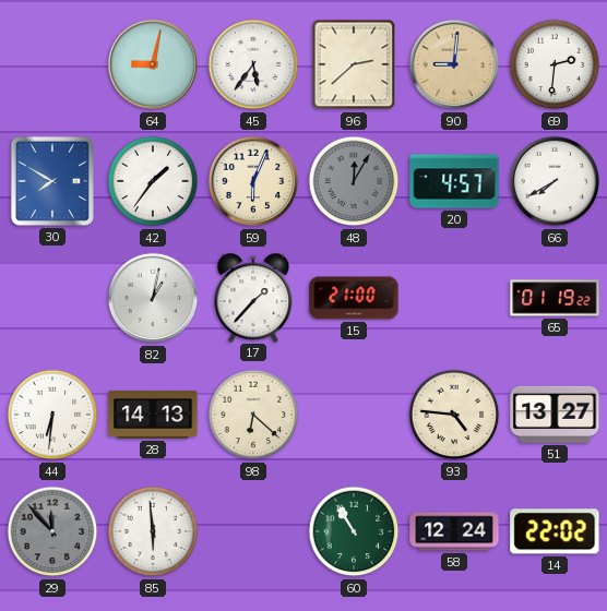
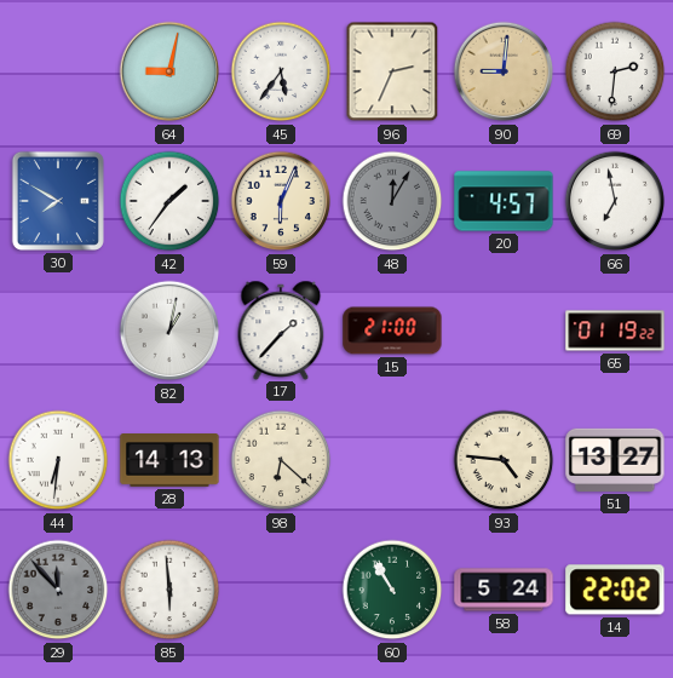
96: 2:38 -> 2:34
66: 7:40 -> 6:58
58: 12:24 -> 5:24
